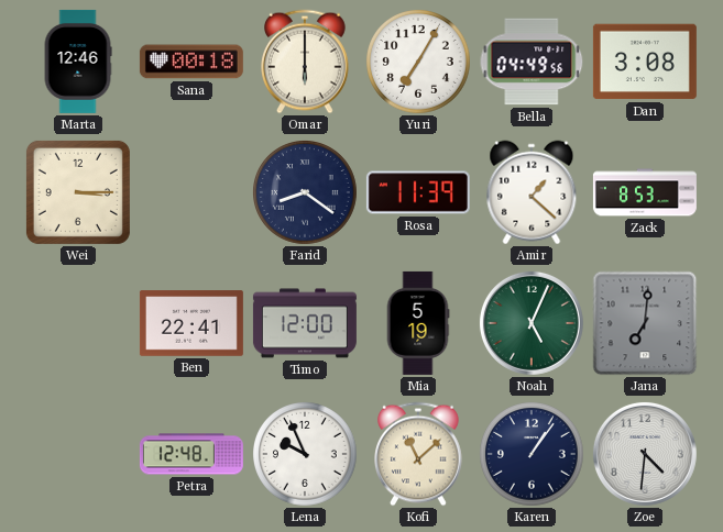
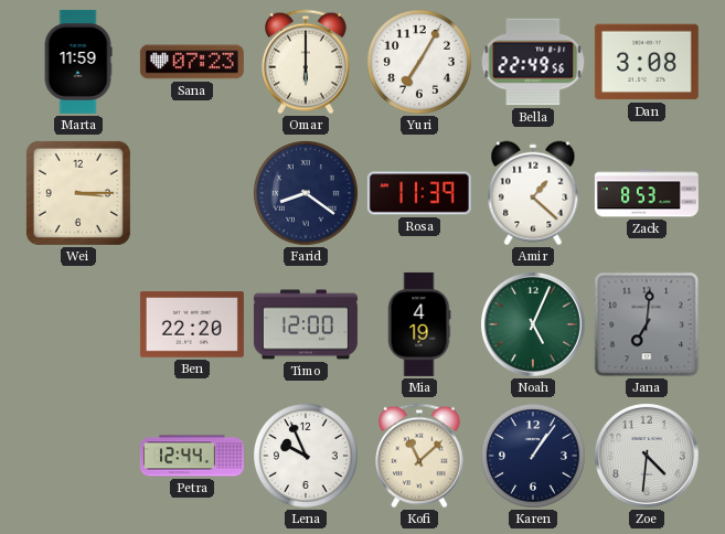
Marta: 12:46 -> 11:59
Sana: 00:18 -> 07:23
Bella: 04:49 -> 22:49
Ben: 22:41 -> 22:20
Mia: 5:19 -> 4:19
Petra: 12:48 -> 12:44
